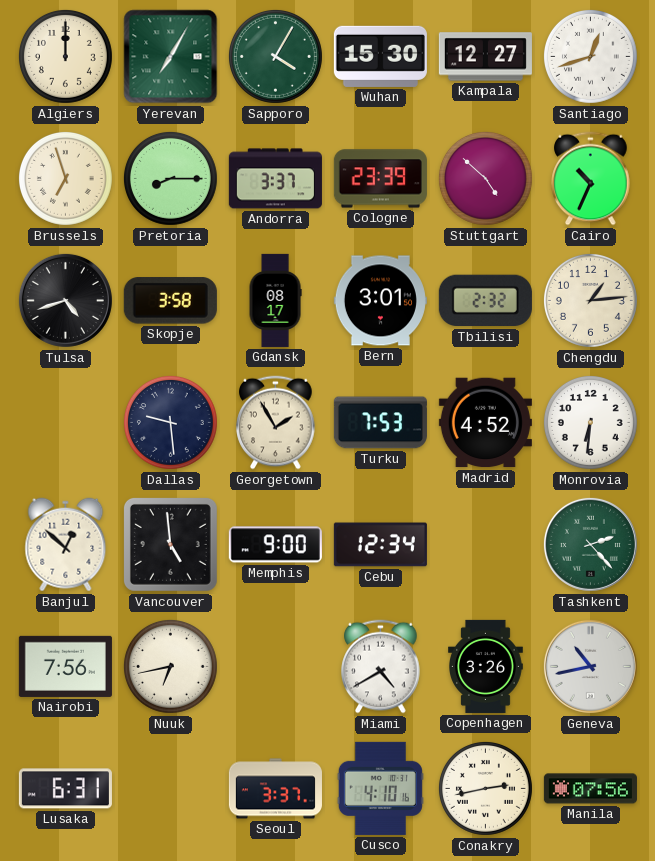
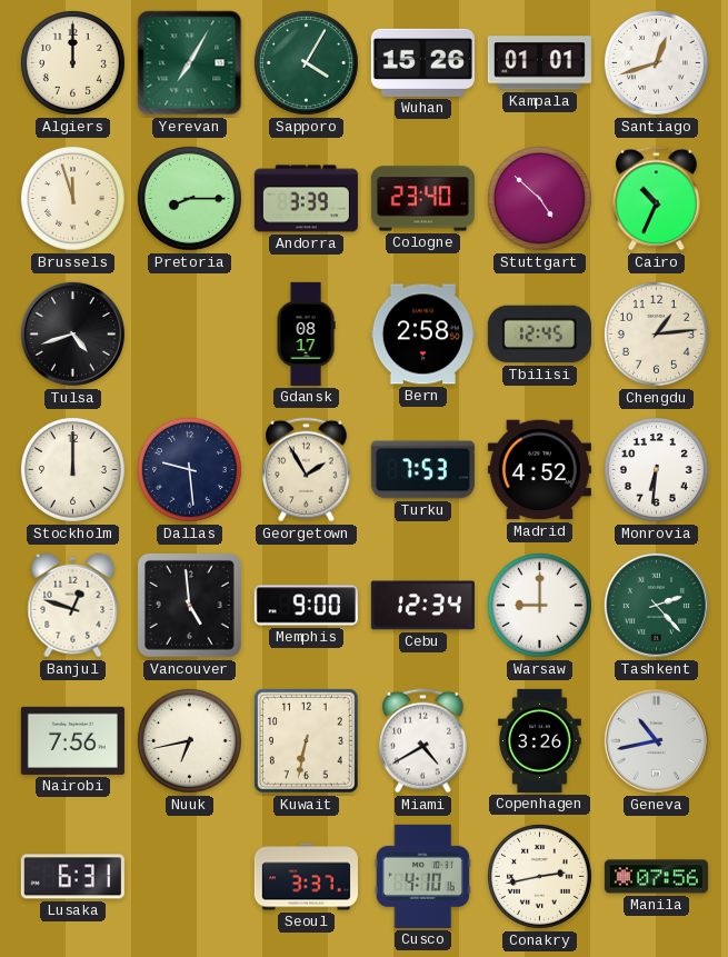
Wuhan: 15:30 -> 15:26
Kampala: 12:27 -> 01:01
Brussels: 6:57 -> 11:57
Andorra: 3:37 -> 3:39
Cologne: 23:39 -> 23:40
Skopje: 3:58 -> none
Bern: 3:01 -> 2:58
Tbilisi: 2:32 -> 12:45
Stockholm: none -> 12:00
Banjul: 12:52 -> 12:48
Warsaw: none -> 9:00
Kuwait: none -> 6:32
